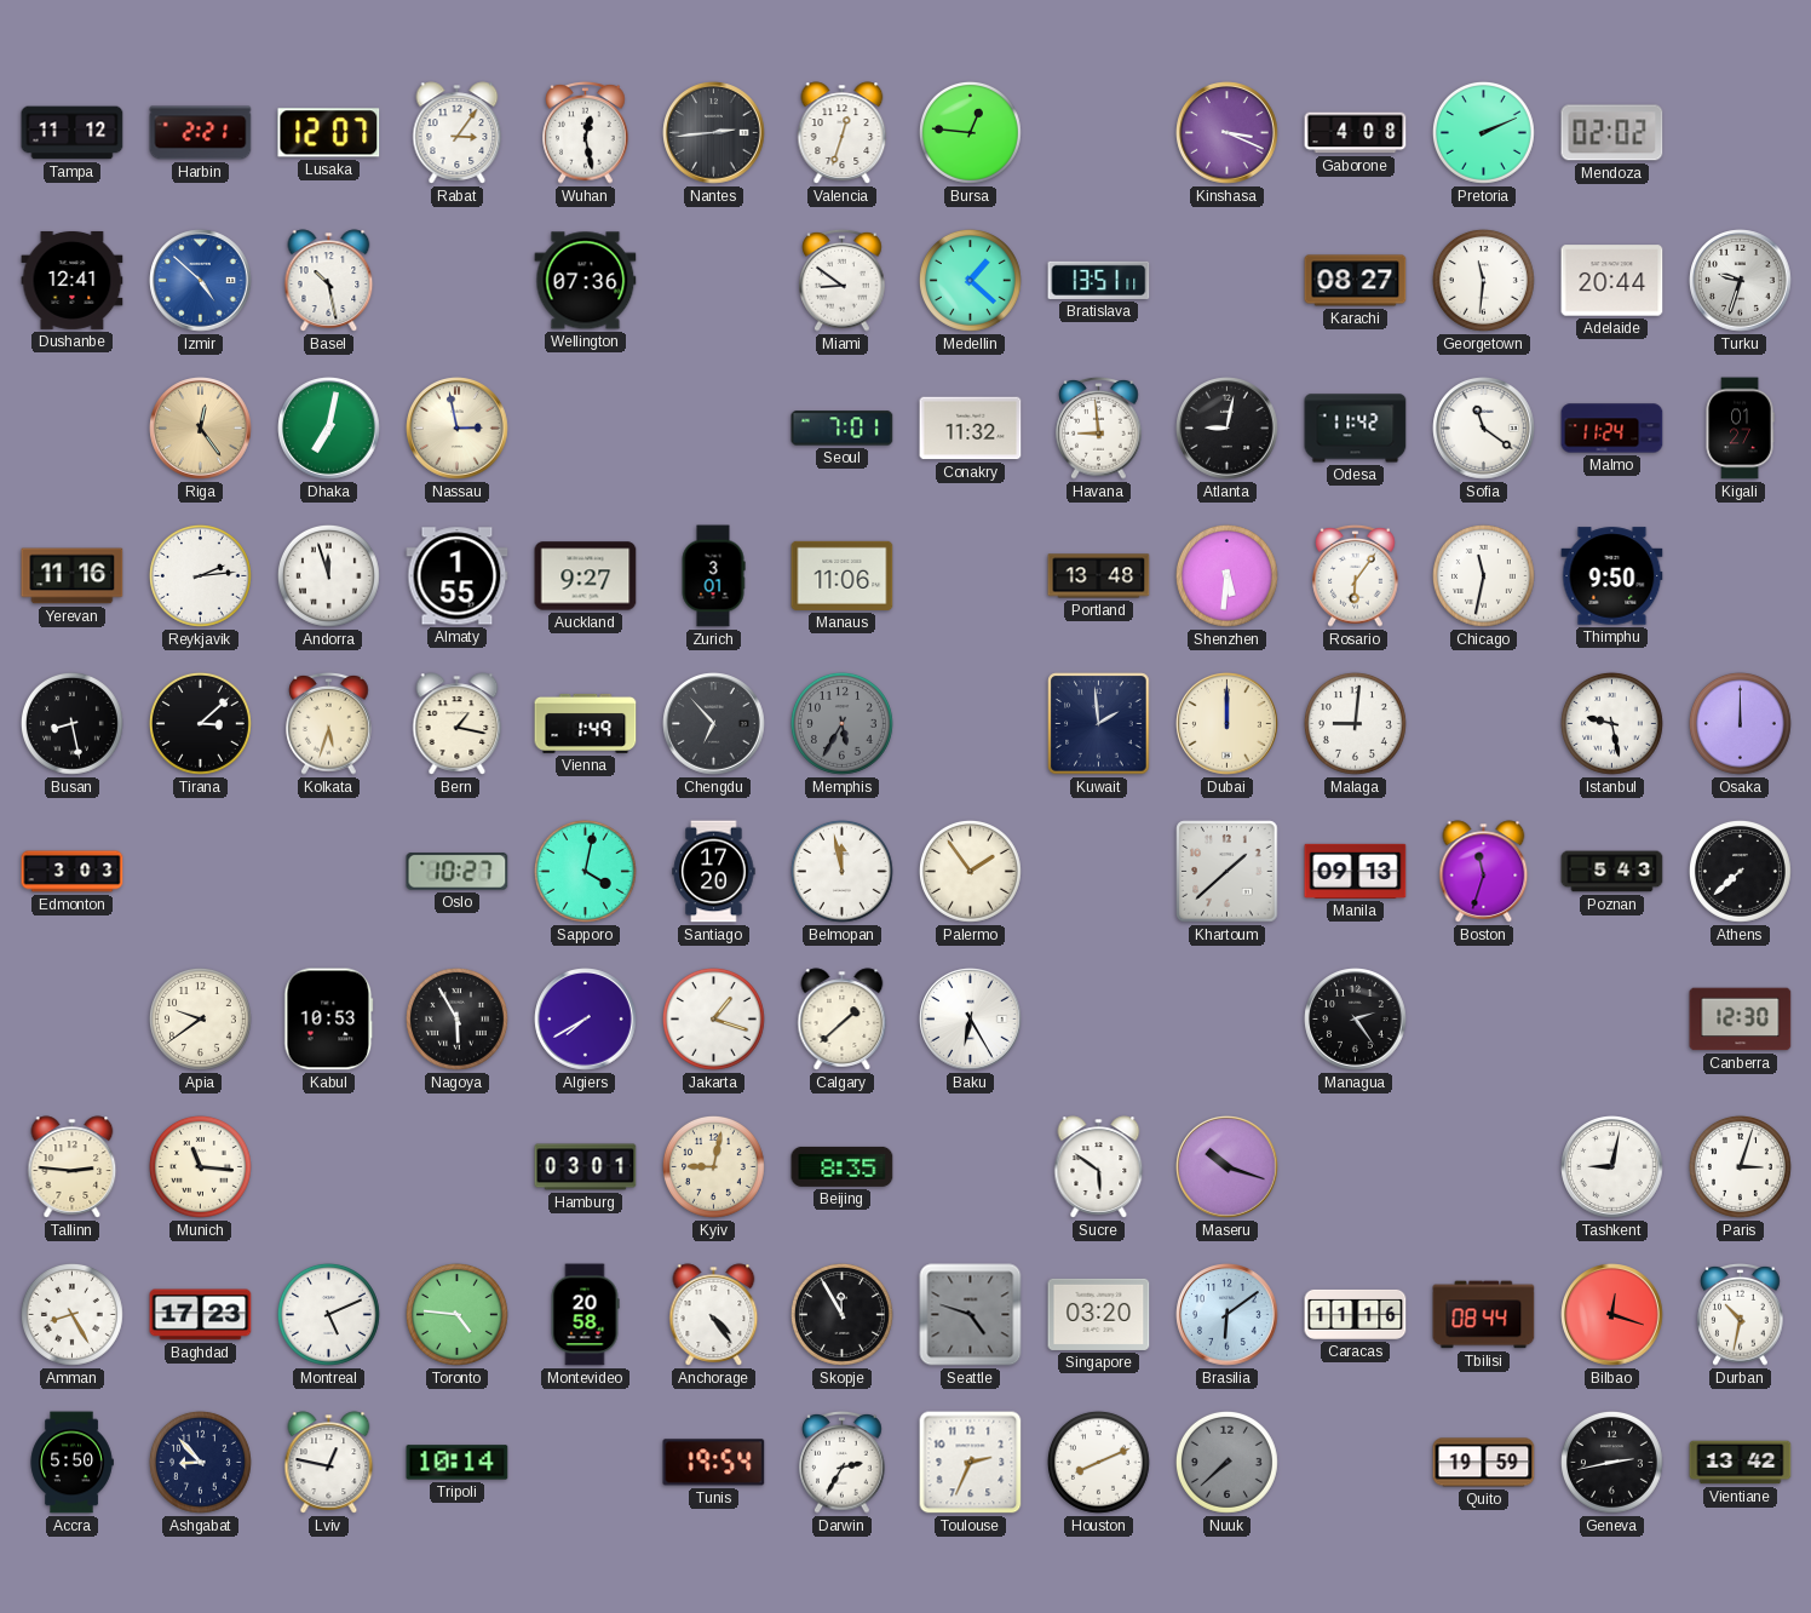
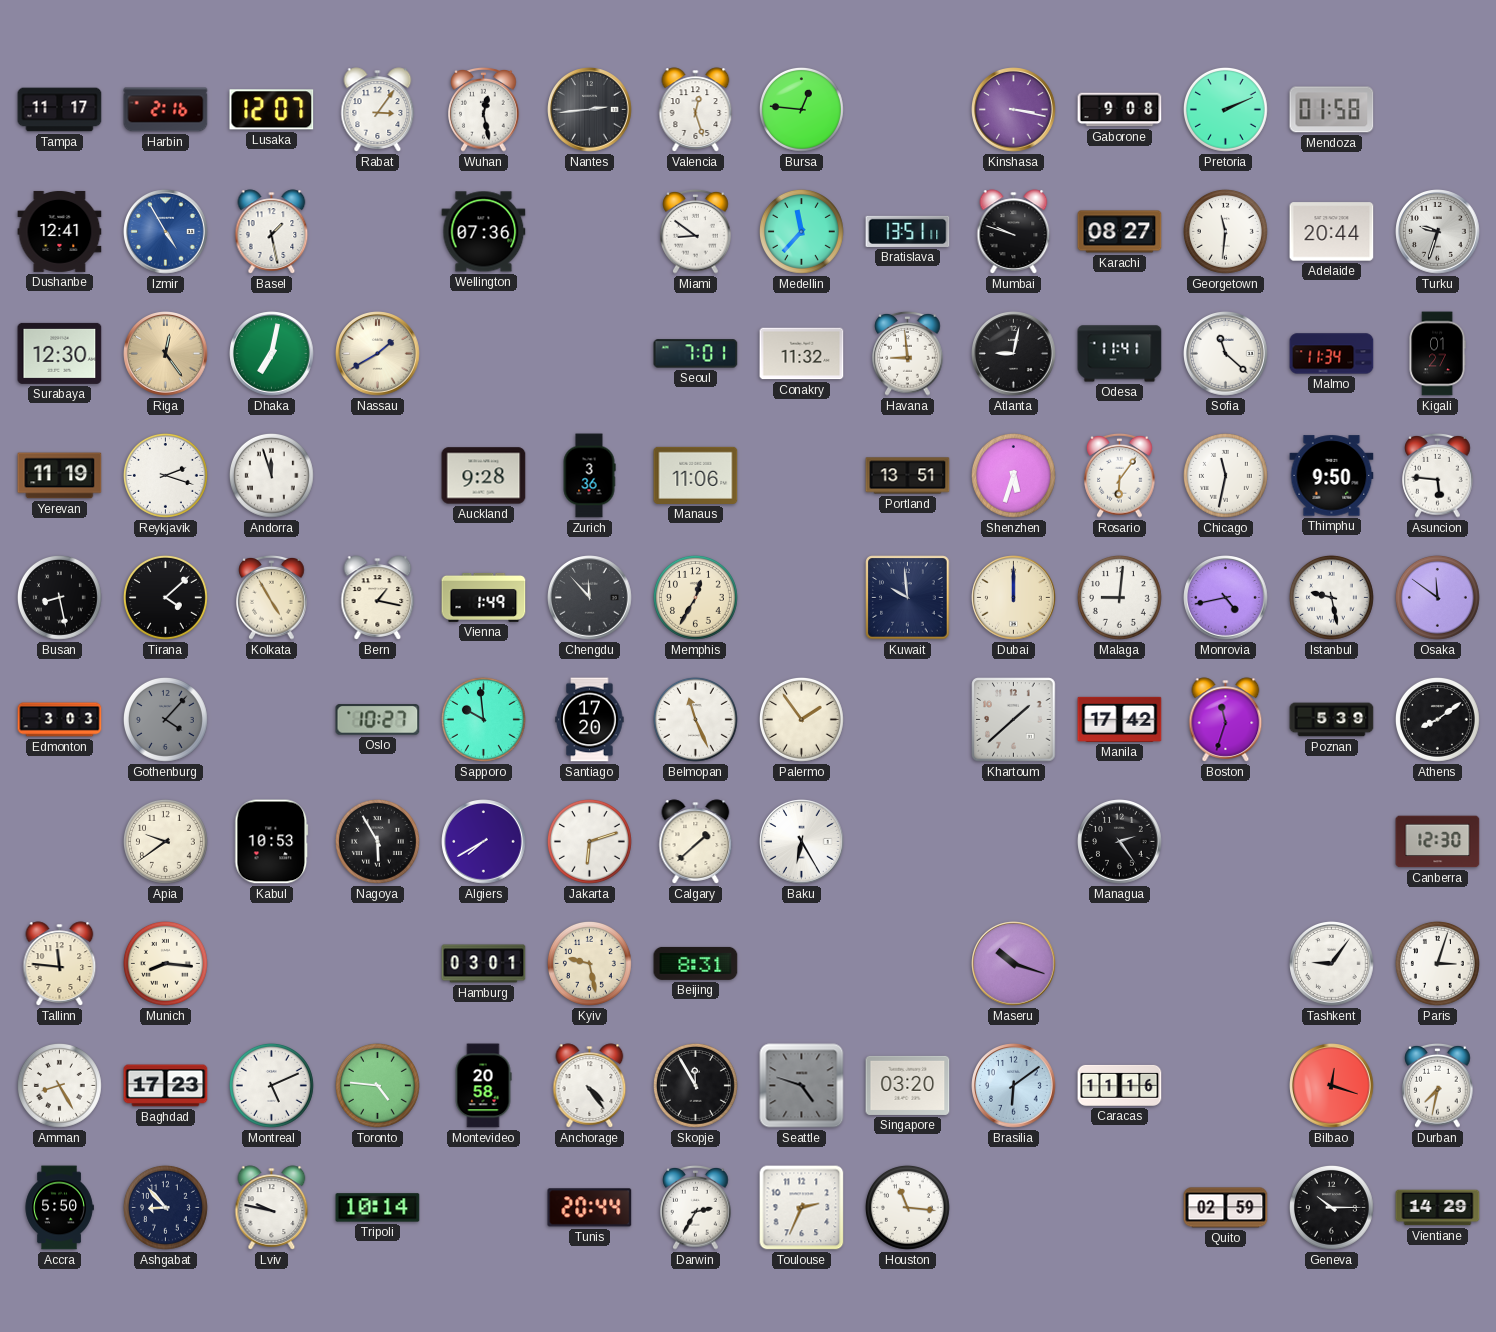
Tampa: 11:12 -> 11:17
Harbin: 2:21 -> 2:16
Valencia: 12:33 -> 12:27
Kinshasa: 3:19 -> 3:17
Gaborone: 4:08 -> 9:08
Mendoza: 02:02 -> 01:58
Izmir: 4:52 -> 4:55
Basel: 10:28 -> 1:28
Medellin: 1:22 -> 11:37
Mumbai: none -> 9:48
Surabaya: none -> 12:30
Nassau: 2:58 -> 1:40
Odesa: 11:42 -> 11:41
Sofia: 11:21 -> 11:22
Malmo: 11:24 -> 11:34
Yerevan: 11:16 -> 11:19
Reykjavik: 2:14 -> 2:18
Almaty: 1:55 -> none
Auckland: 9:27 -> 9:28
Zurich: 3:01 -> 3:36
Portland: 13:48 -> 13:51
Shenzhen: 5:31 -> 5:33
Asuncion: none -> 5:46
Tirana: 3:08 -> 4:08
Kolkata: 5:33 -> 4:55
Chengdu: 6:53 -> 11:53
Memphis: 5:35 -> 12:35
Memphis dial: grey -> cream
Kuwait: 1:59 -> 9:59
Monrovia: none -> 4:43
Osaka: 12:00 -> 11:51
Gothenburg: none -> 4:07
Sapporo: 4:02 -> 9:59
Belmopan: 11:58 -> 11:26
Manila: 09:13 -> 17:42
Poznan: 5:43 -> 5:39
Athens: 7:38 -> 8:09
Jakarta: 1:18 -> 6:12
Tallinn: 2:46 -> 11:46
Munich: 11:16 -> 8:16
Kyiv: 9:02 -> 9:28
Beijing: 8:35 -> 8:31
Sucre: 5:51 -> none
Tashkent: 9:02 -> 9:06
Tbilisi: 08:44 -> none
Durban: 10:32 -> 7:32
Lviv: 12:47 -> 9:47
Tunis: 19:54 -> 20:44
Houston: 8:11 -> 11:16
Nuuk: 7:38 -> none
Quito: 19:59 -> 02:59
Geneva: 2:43 -> 10:15
Vientiane: 13:42 -> 14:29
